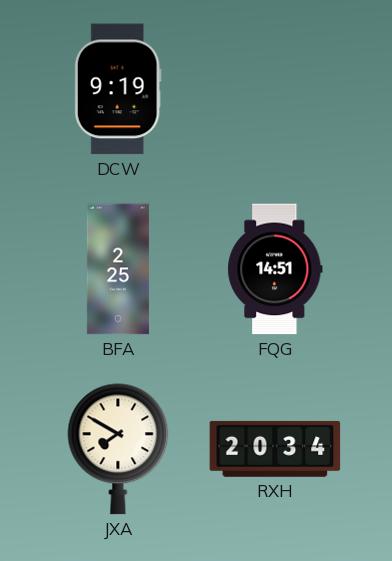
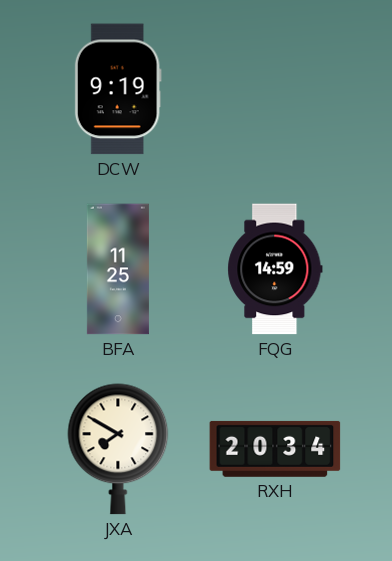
BFA: 2:25 -> 11:25
FQG: 14:51 -> 14:59
